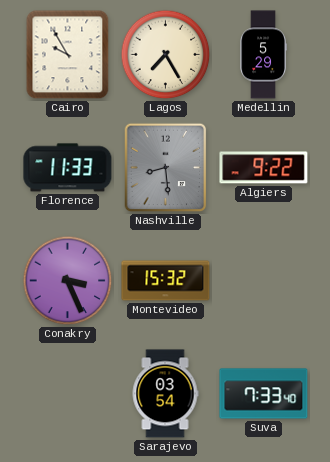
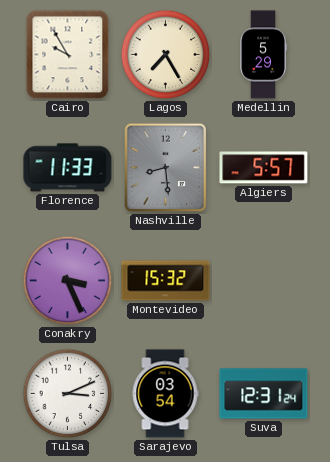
Algiers: 9:22 -> 5:57
Tulsa: none -> 3:11
Suva: 7:33 -> 12:31
